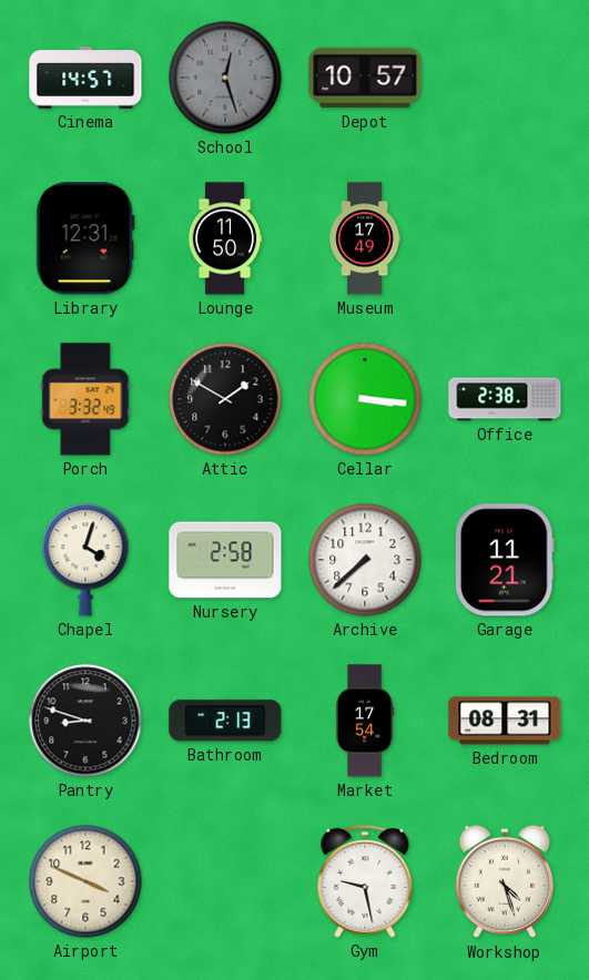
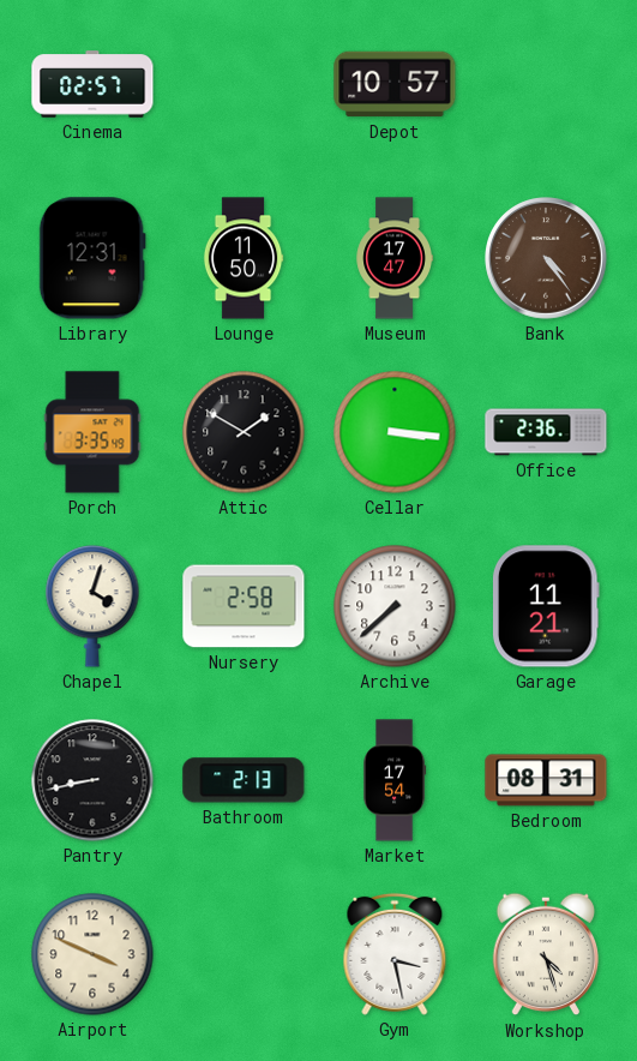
Cinema: 14:57 -> 02:57
School: 12:27 -> none
Museum: 17:49 -> 17:47
Bank: none -> 4:24
Porch: 3:32 -> 3:35
Office: 2:38 -> 2:36
Pantry: 8:48 -> 8:43
Gym: 9:28 -> 3:28
